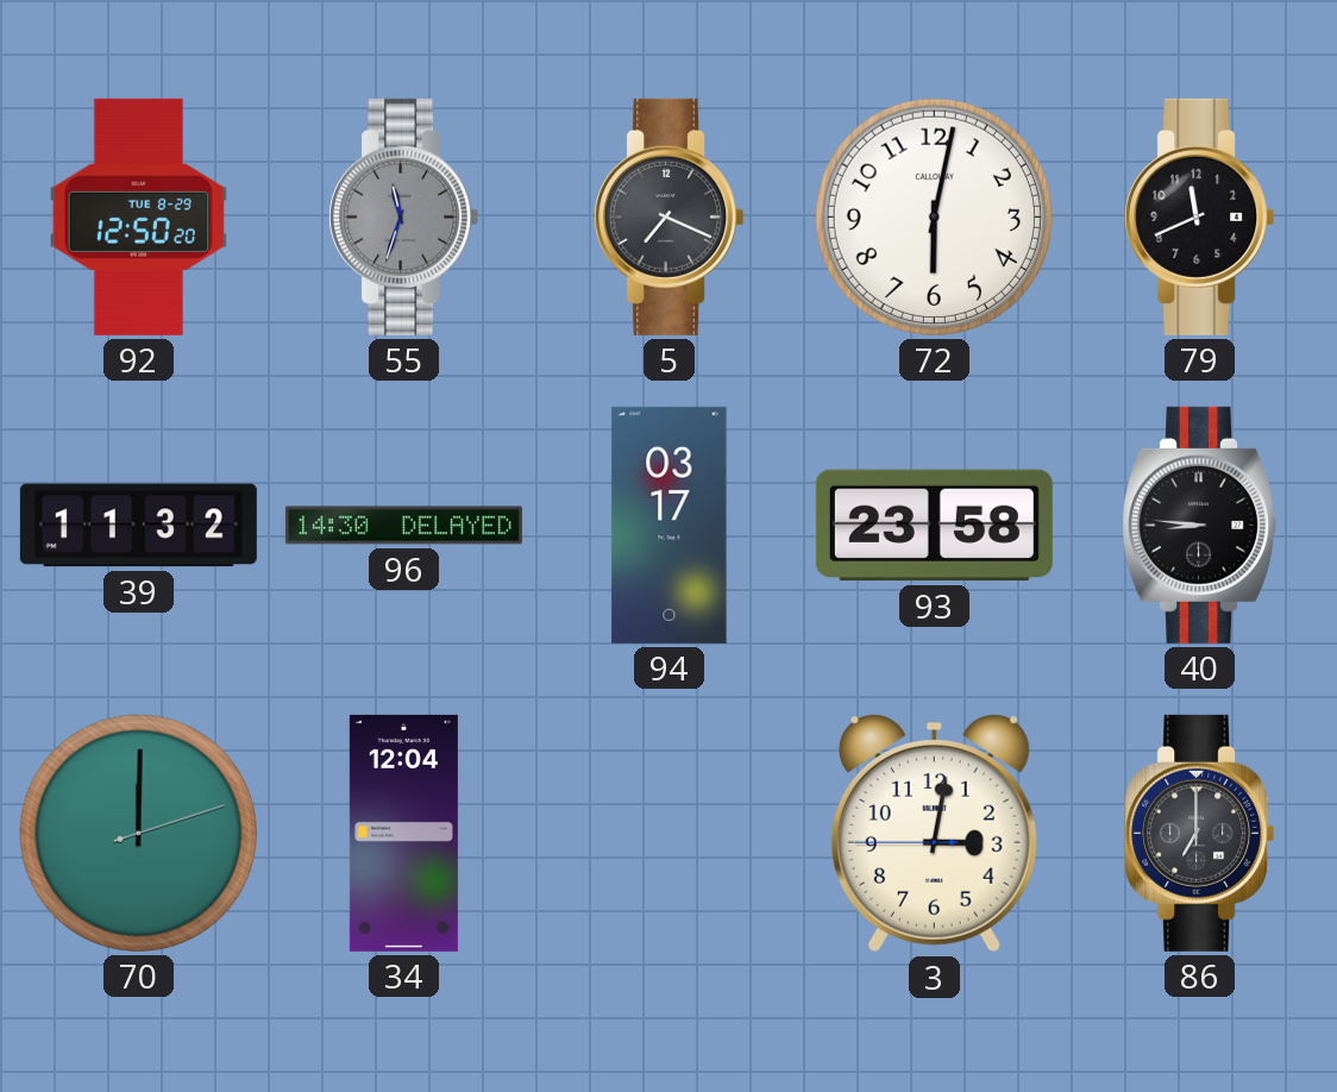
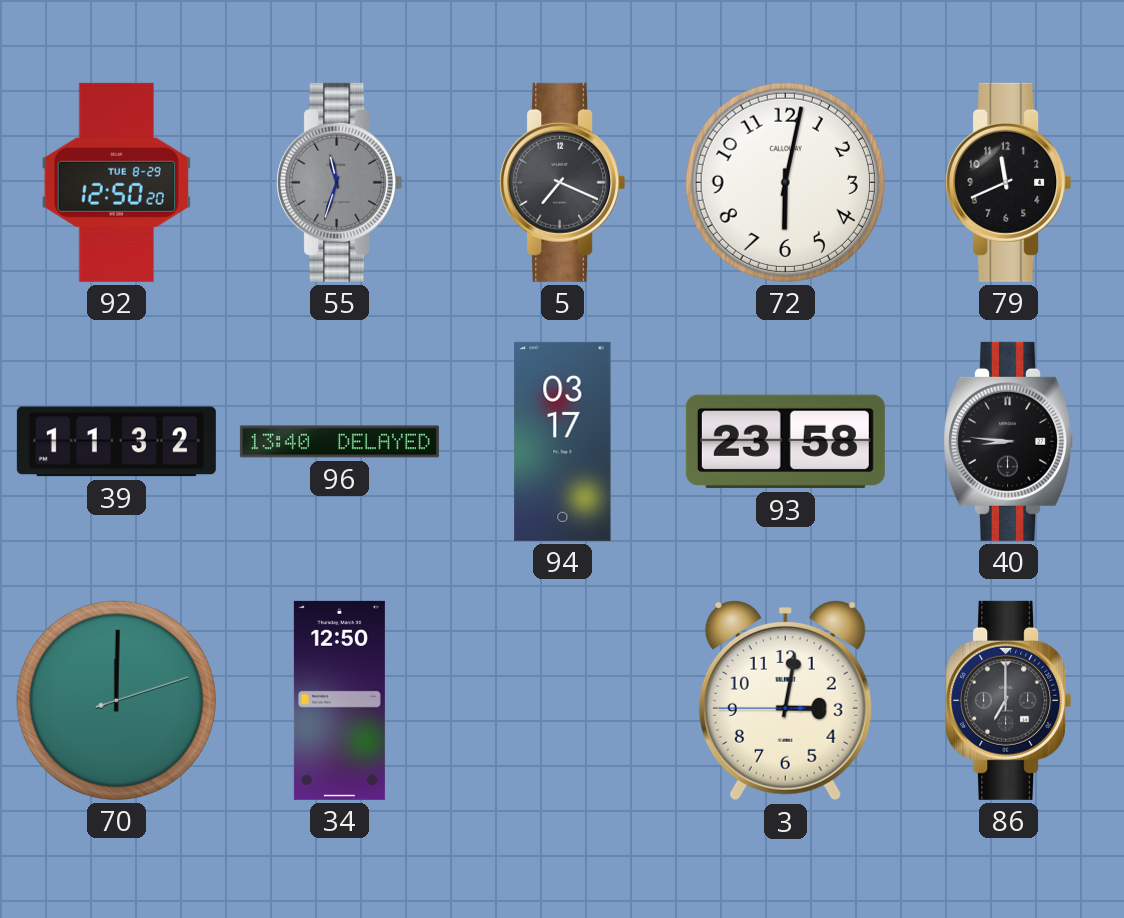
96: 14:30 -> 13:40
34: 12:04 -> 12:50
